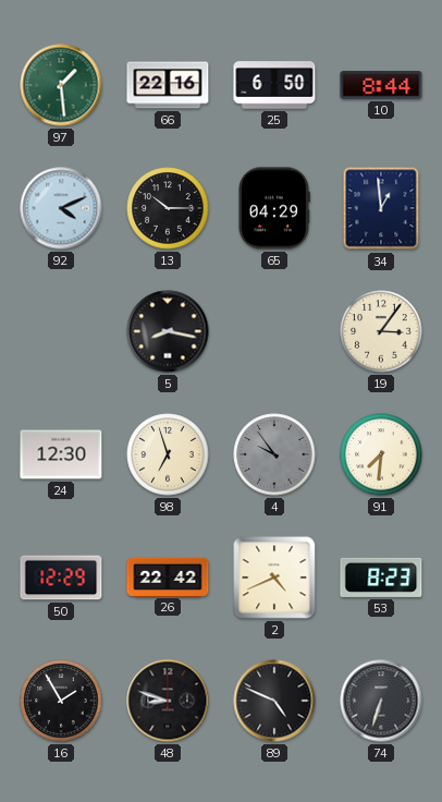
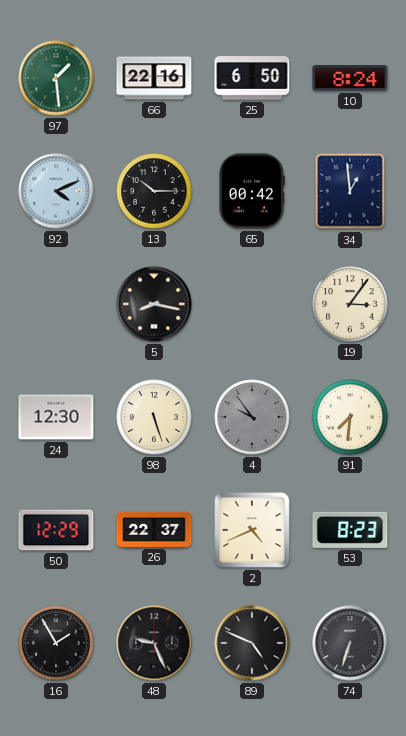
10: 8:44 -> 8:24
65: 04:29 -> 00:42
98: 6:57 -> 5:27
26: 22:42 -> 22:37
48: 8:48 -> 9:26
